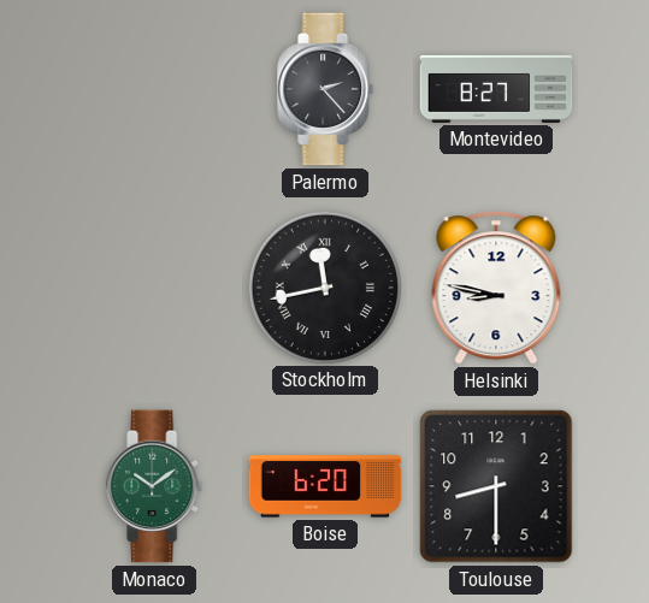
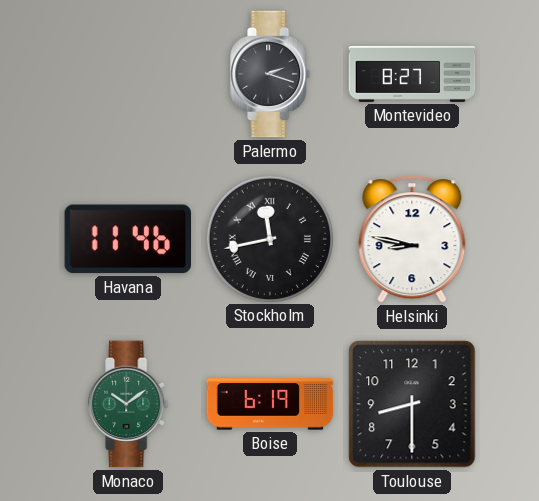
Palermo: 2:23 -> 2:18
Havana: none -> 11:46
Boise: 6:20 -> 6:19
